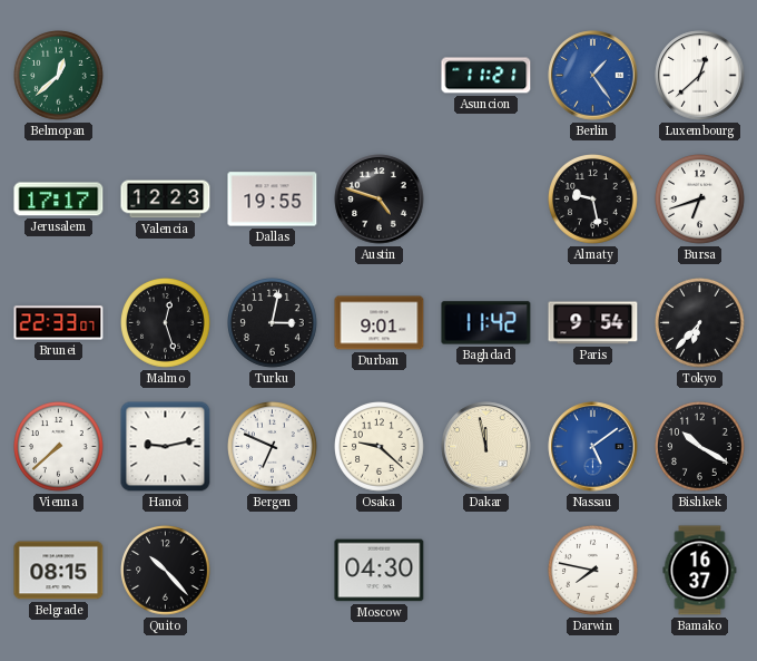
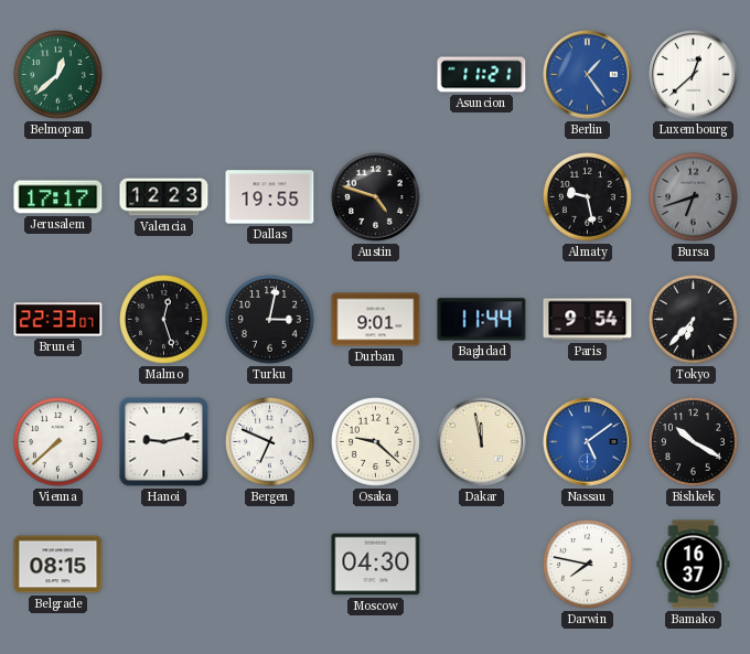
Bursa dial: white -> grey
Baghdad: 11:42 -> 11:44
Quito: 10:23 -> none
